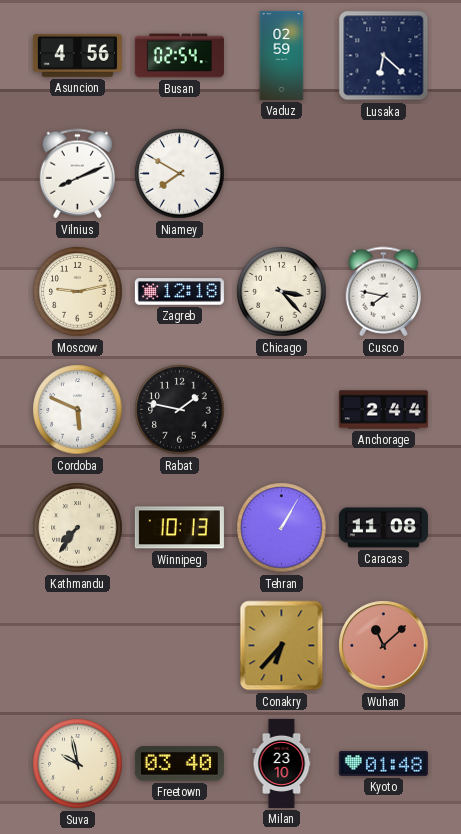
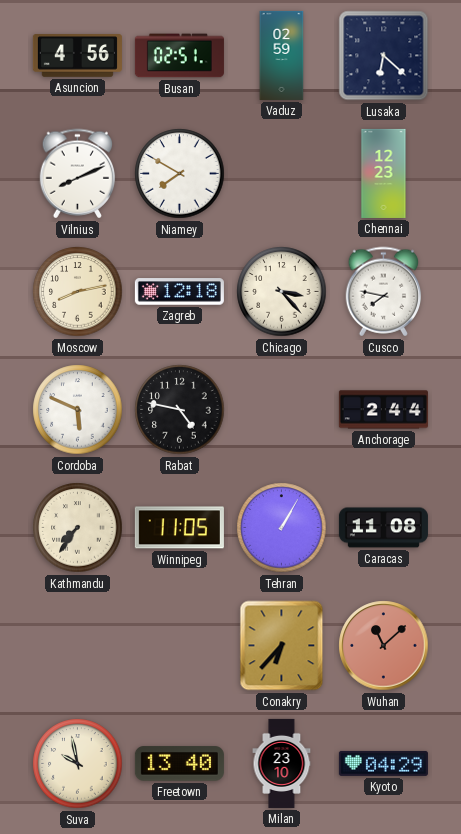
Busan: 02:54 -> 02:51
Chennai: none -> 12:23
Moscow: 9:13 -> 8:13
Rabat: 1:47 -> 4:47
Winnipeg: 10:13 -> 11:05
Freetown: 03:40 -> 13:40
Kyoto: 01:48 -> 04:29
